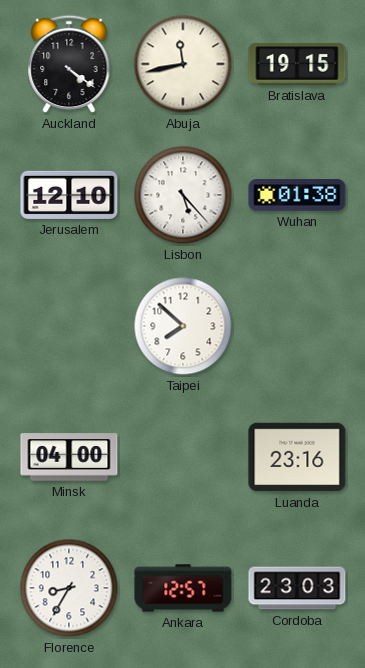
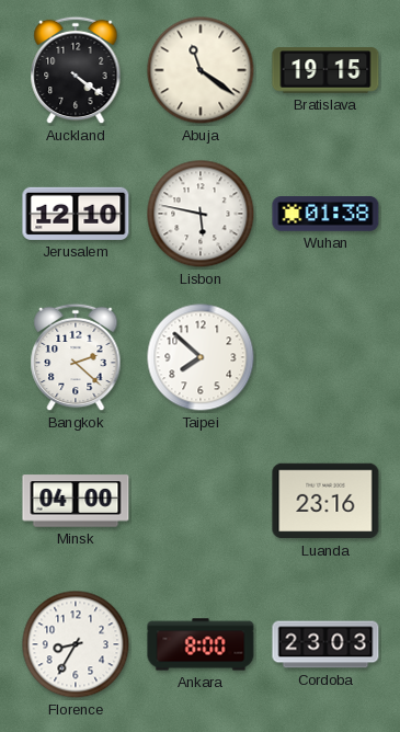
Abuja: 11:43 -> 11:21
Lisbon: 5:23 -> 5:47
Bangkok: none -> 2:22
Ankara: 12:57 -> 8:00
